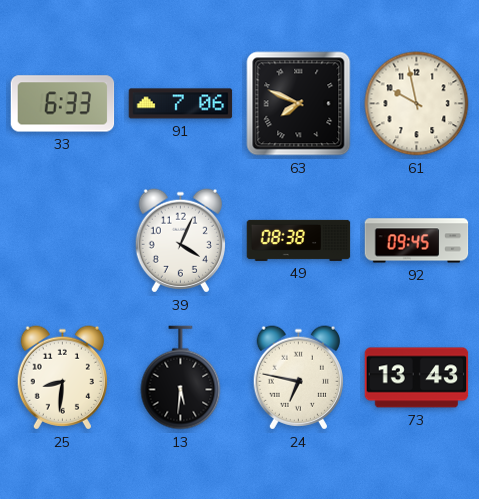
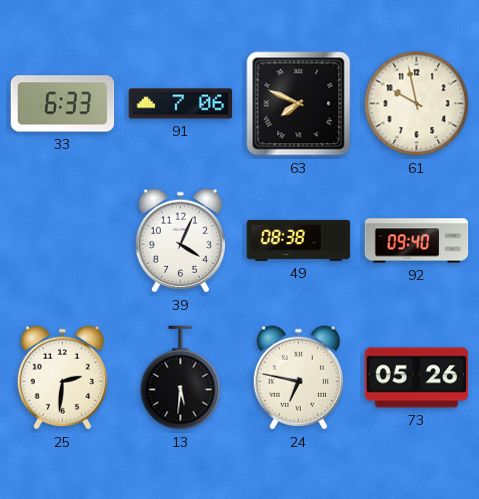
92: 09:45 -> 09:40
25: 8:31 -> 2:31
73: 13:43 -> 05:26
